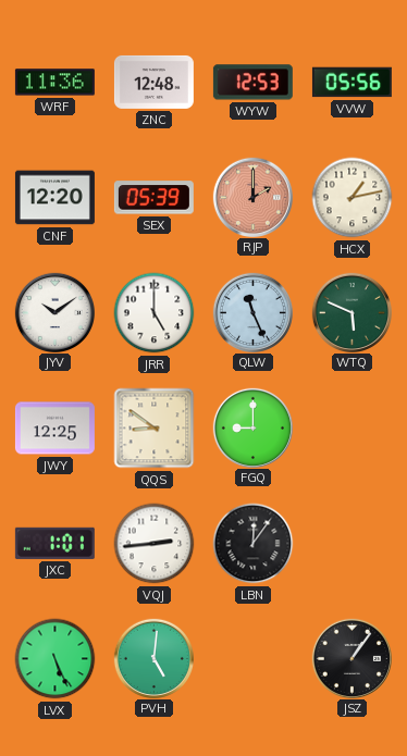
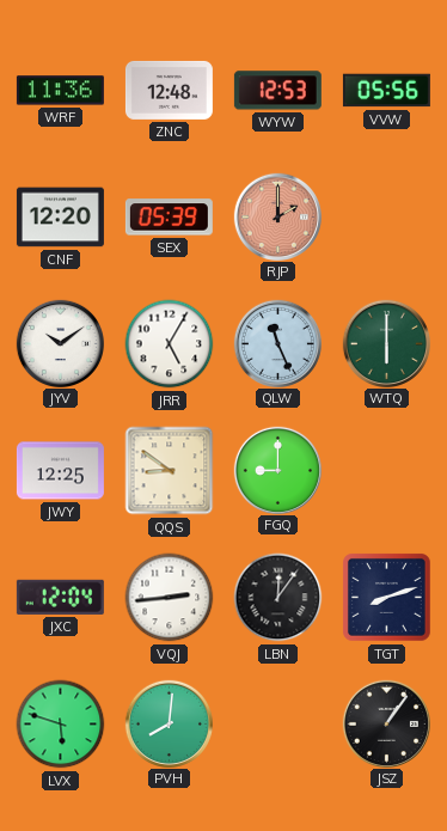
HCX: 1:13 -> none
JRR: 5:00 -> 5:05
WTQ: 5:49 -> 6:00
JXC: 1:01 -> 12:04
TGT: none -> 8:12
LVX: 5:26 -> 5:48
PVH: 5:01 -> 8:01
